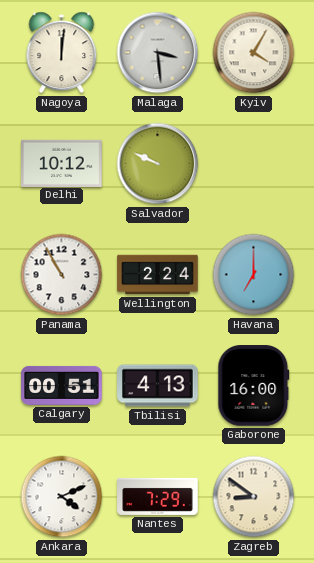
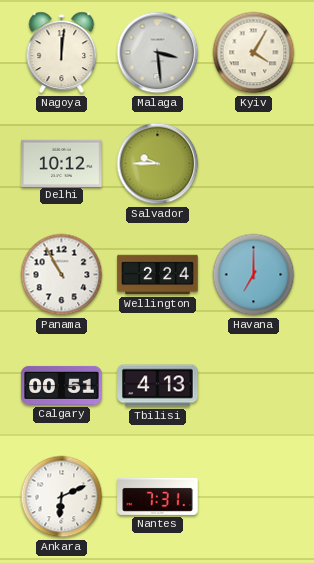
Salvador: 9:49 -> 9:45
Gaborone: 16:00 -> none
Ankara: 4:11 -> 6:11
Nantes: 7:29 -> 7:31
Zagreb: 8:51 -> none
